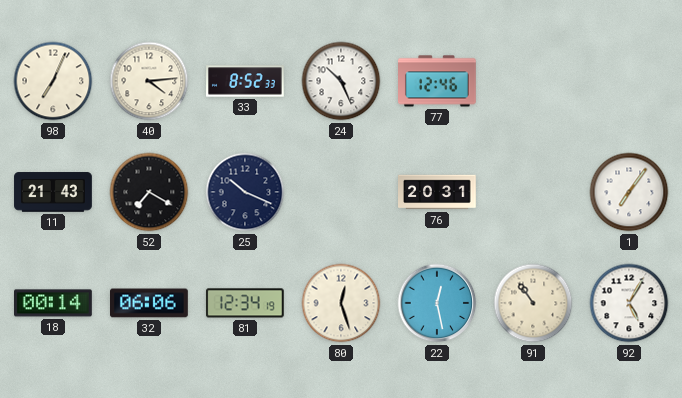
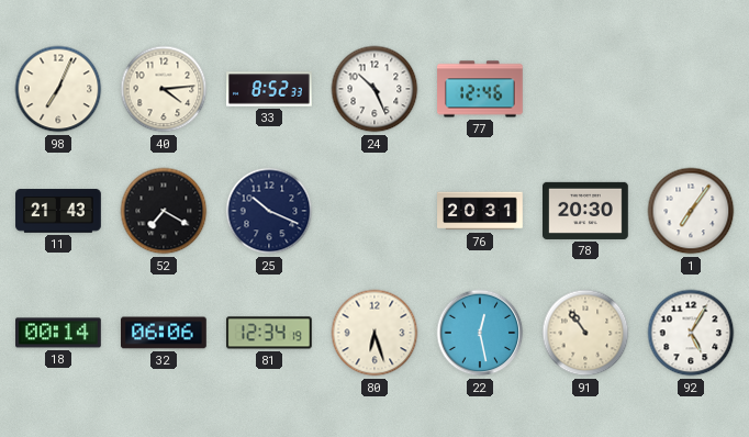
78: none -> 20:30
80: 12:27 -> 6:27
